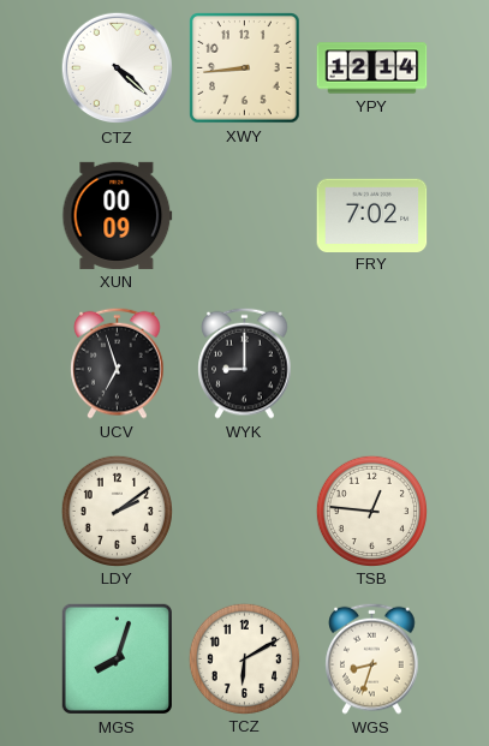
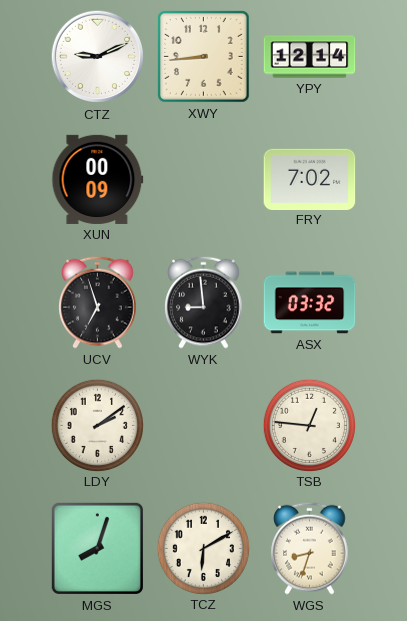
CTZ: 4:22 -> 9:11
WYK: 9:00 -> 8:59
ASX: none -> 03:32
